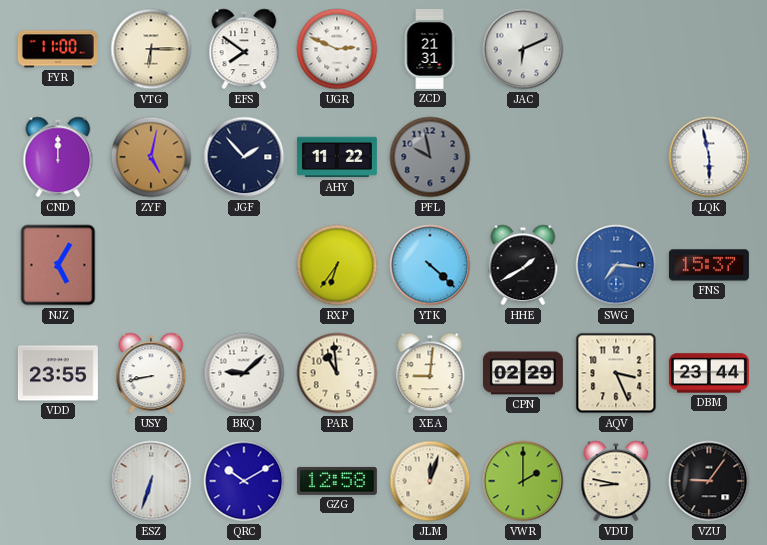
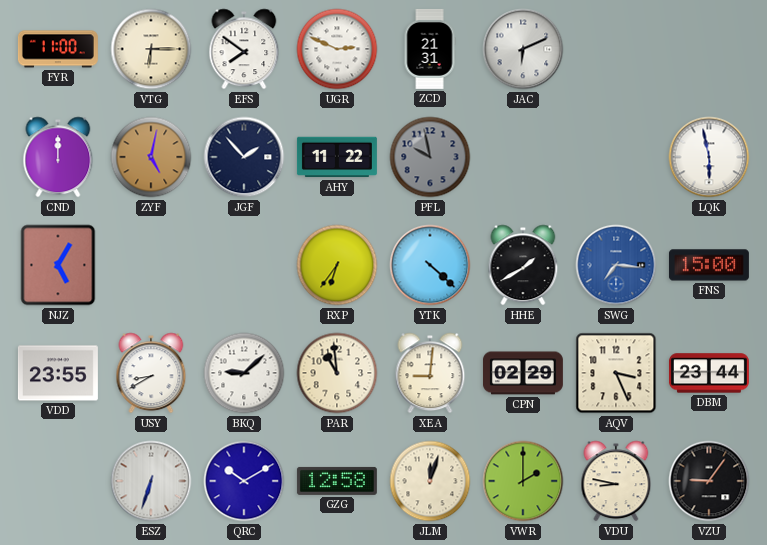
FNS: 15:37 -> 15:00
USY: 8:43 -> 8:40
